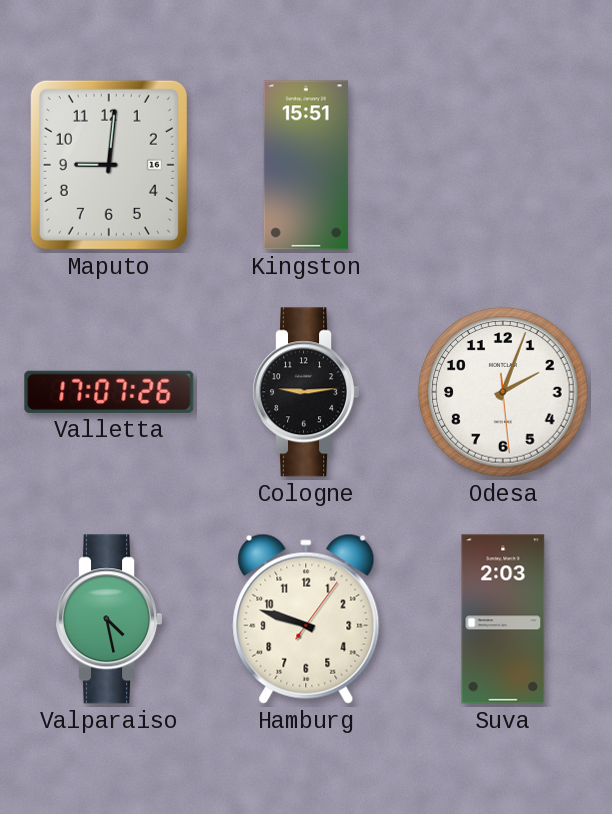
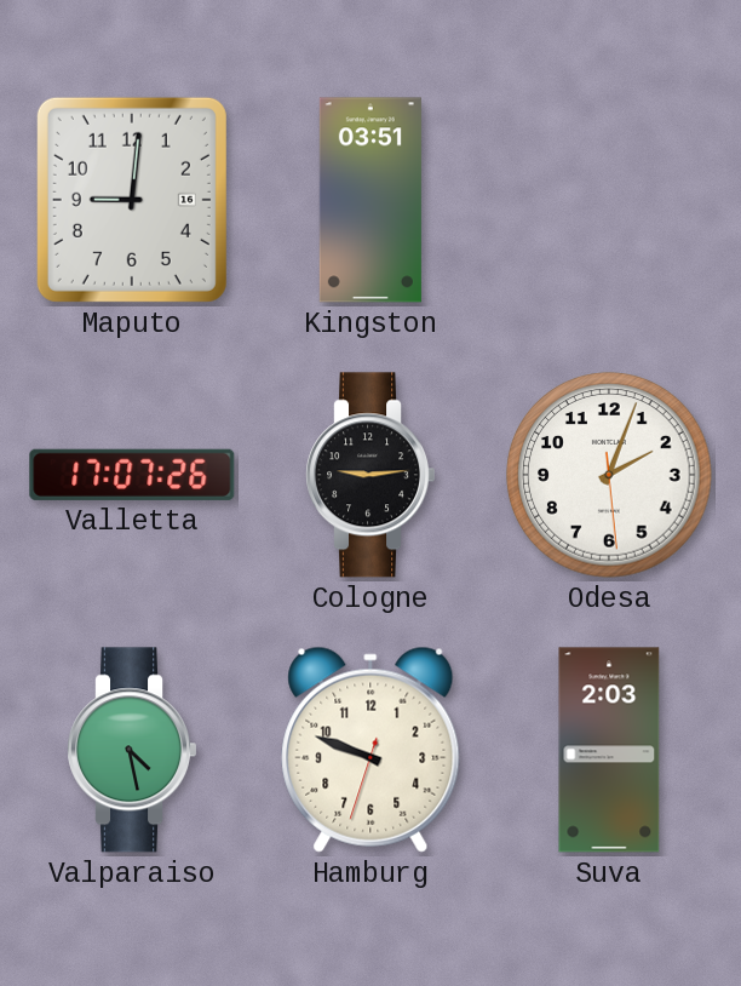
Kingston: 15:51 -> 03:51
Hamburg: 9:48:06 -> 9:48:33
